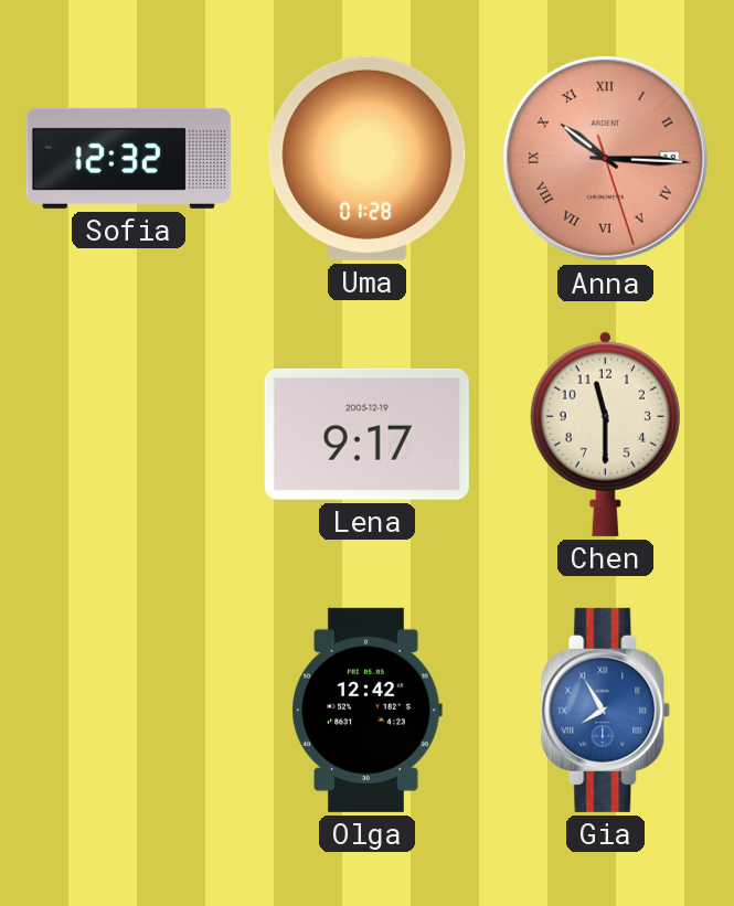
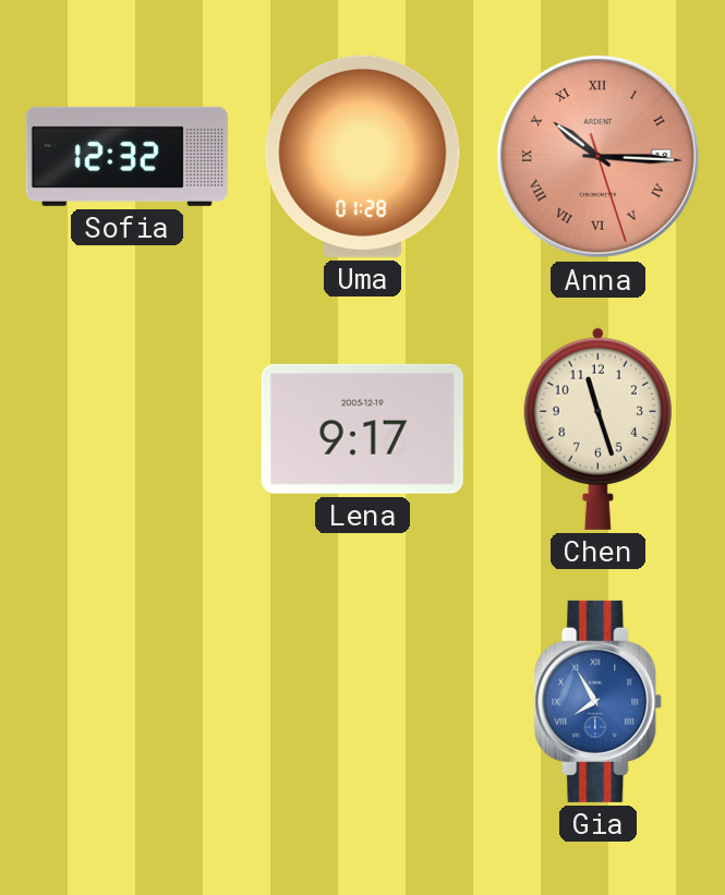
Chen: 11:30 -> 11:27
Olga: 12:42 -> none
